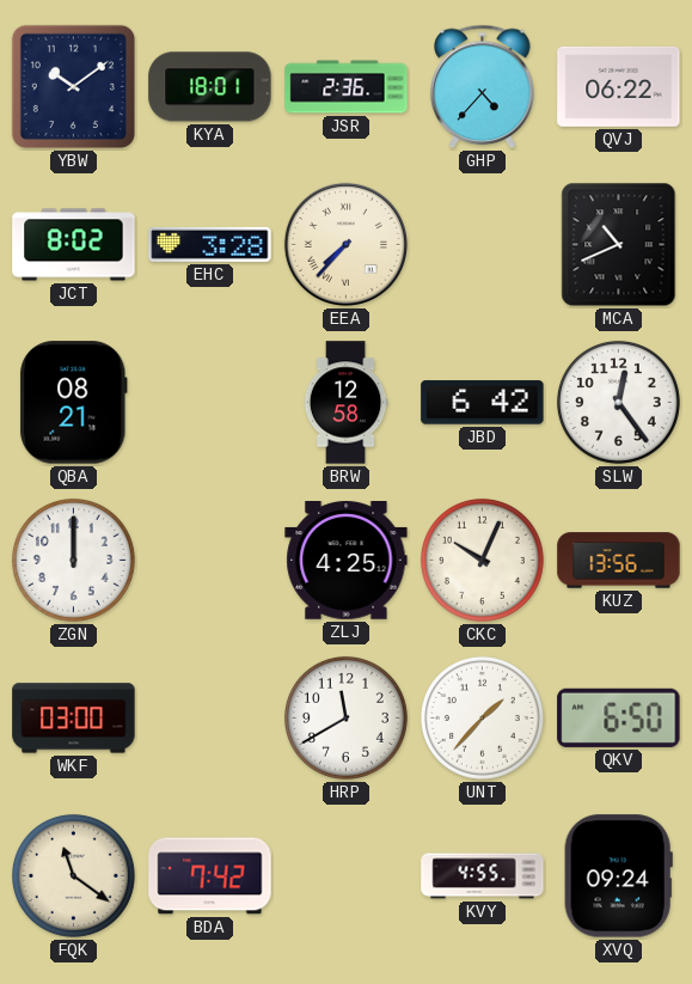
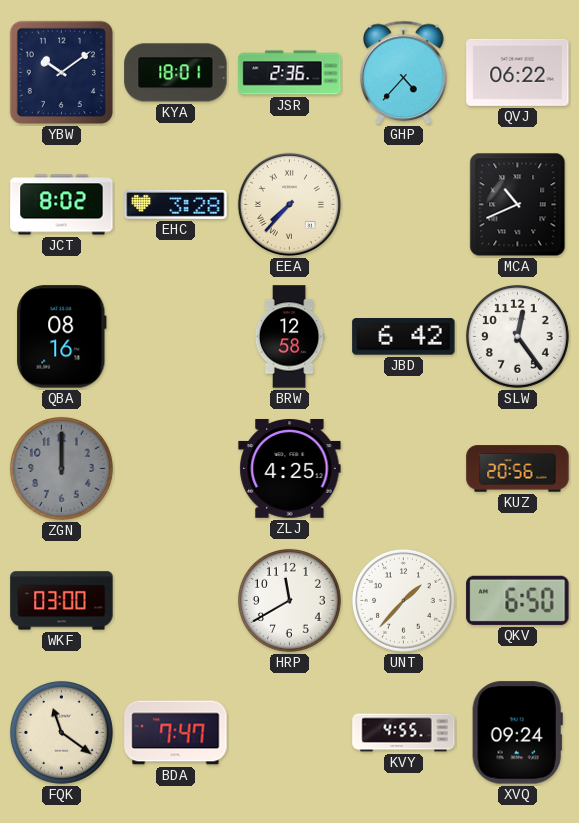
QBA: 08:21 -> 08:16
ZGN dial: white -> grey
CKC: 10:04 -> none
KUZ: 13:56 -> 20:56
BDA: 7:42 -> 7:47
